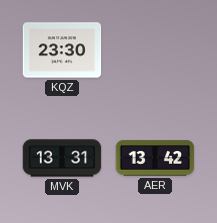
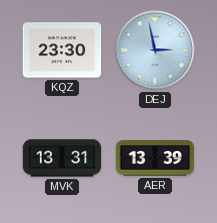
DEJ: none -> 2:58
AER: 13:42 -> 13:39
